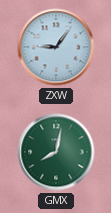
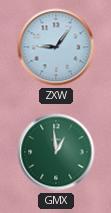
GMX: 8:02 -> 12:59
